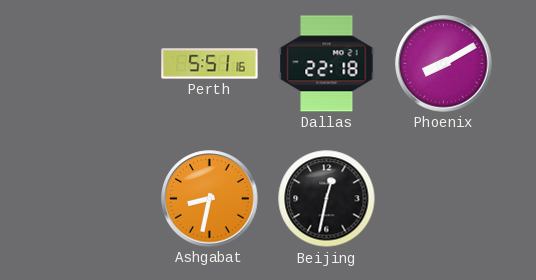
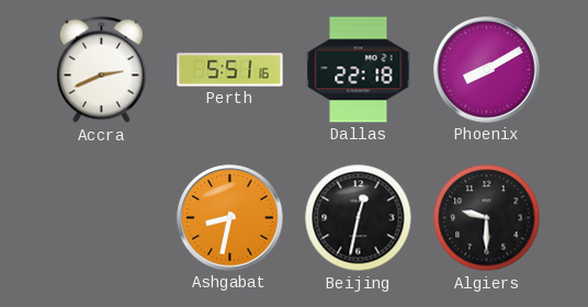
Accra: none -> 2:41
Algiers: none -> 9:30
